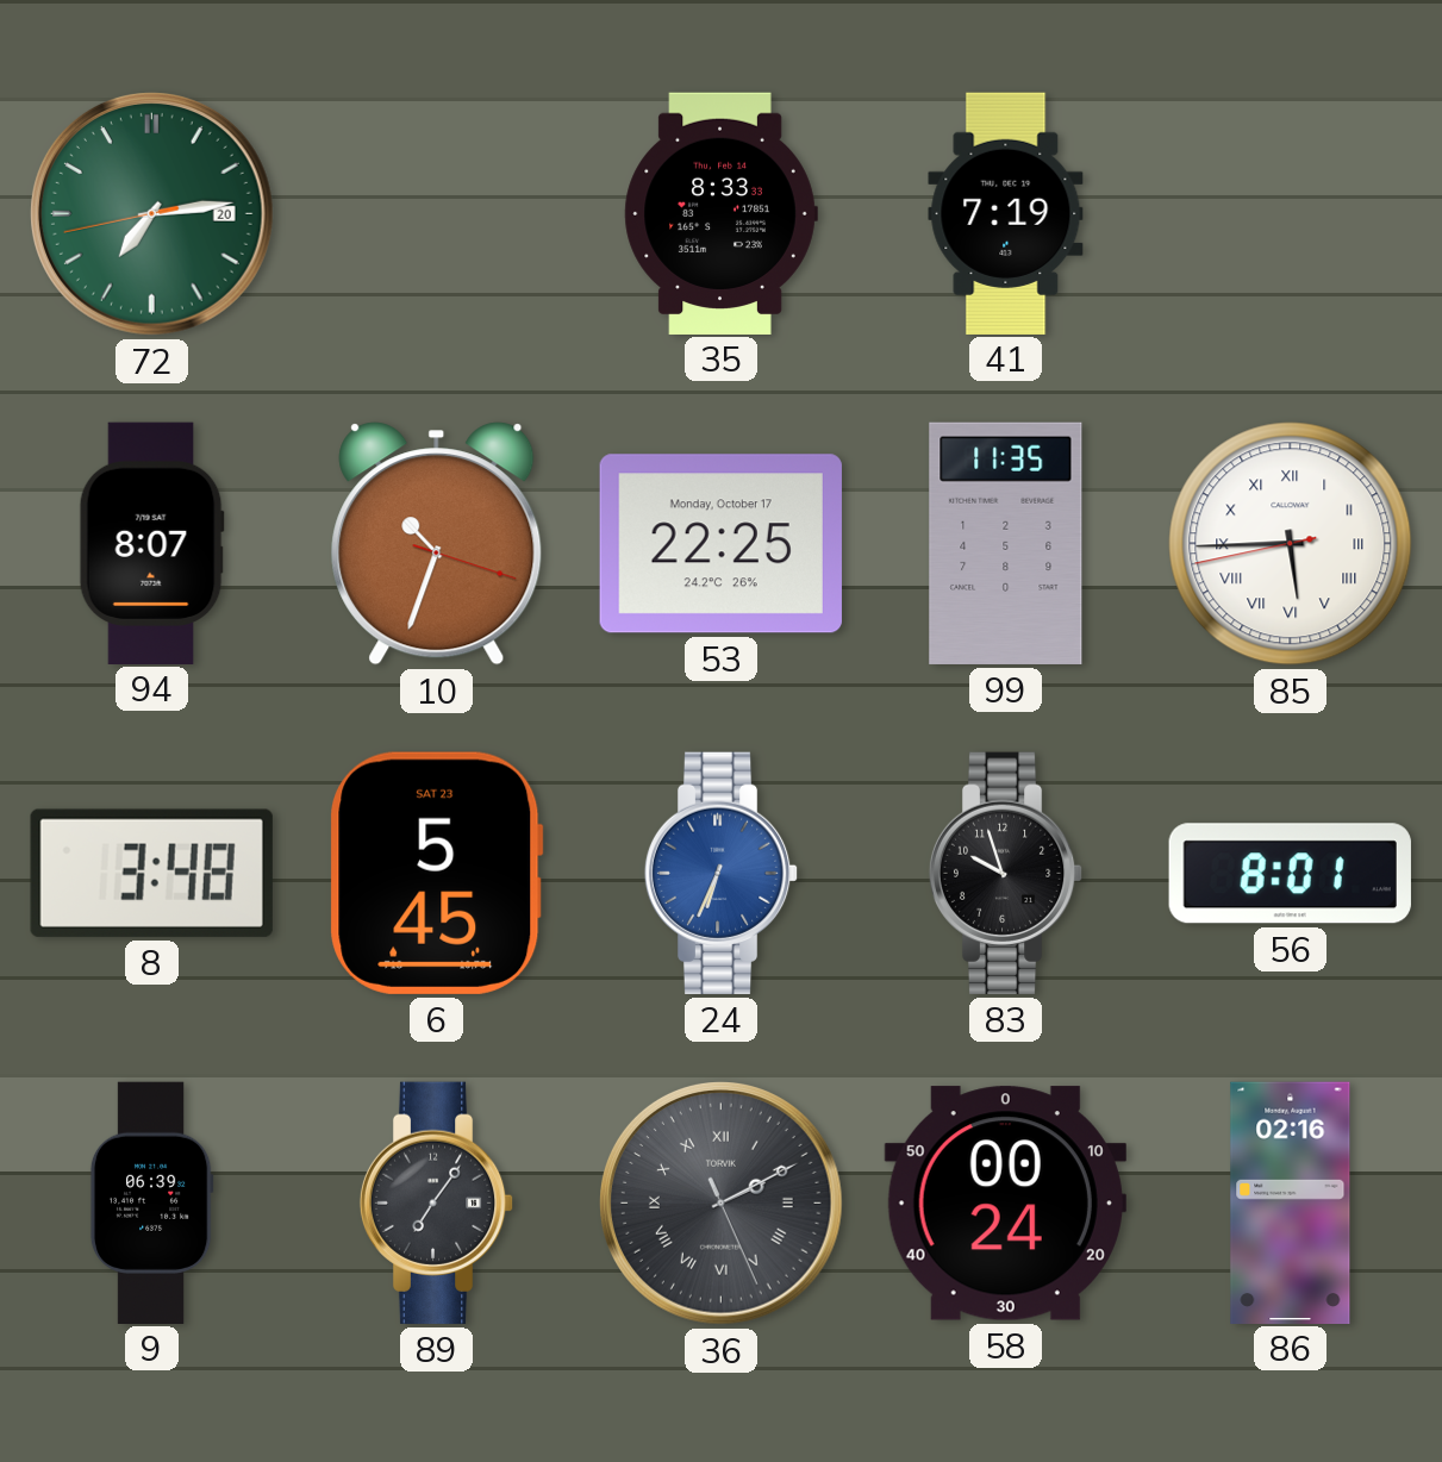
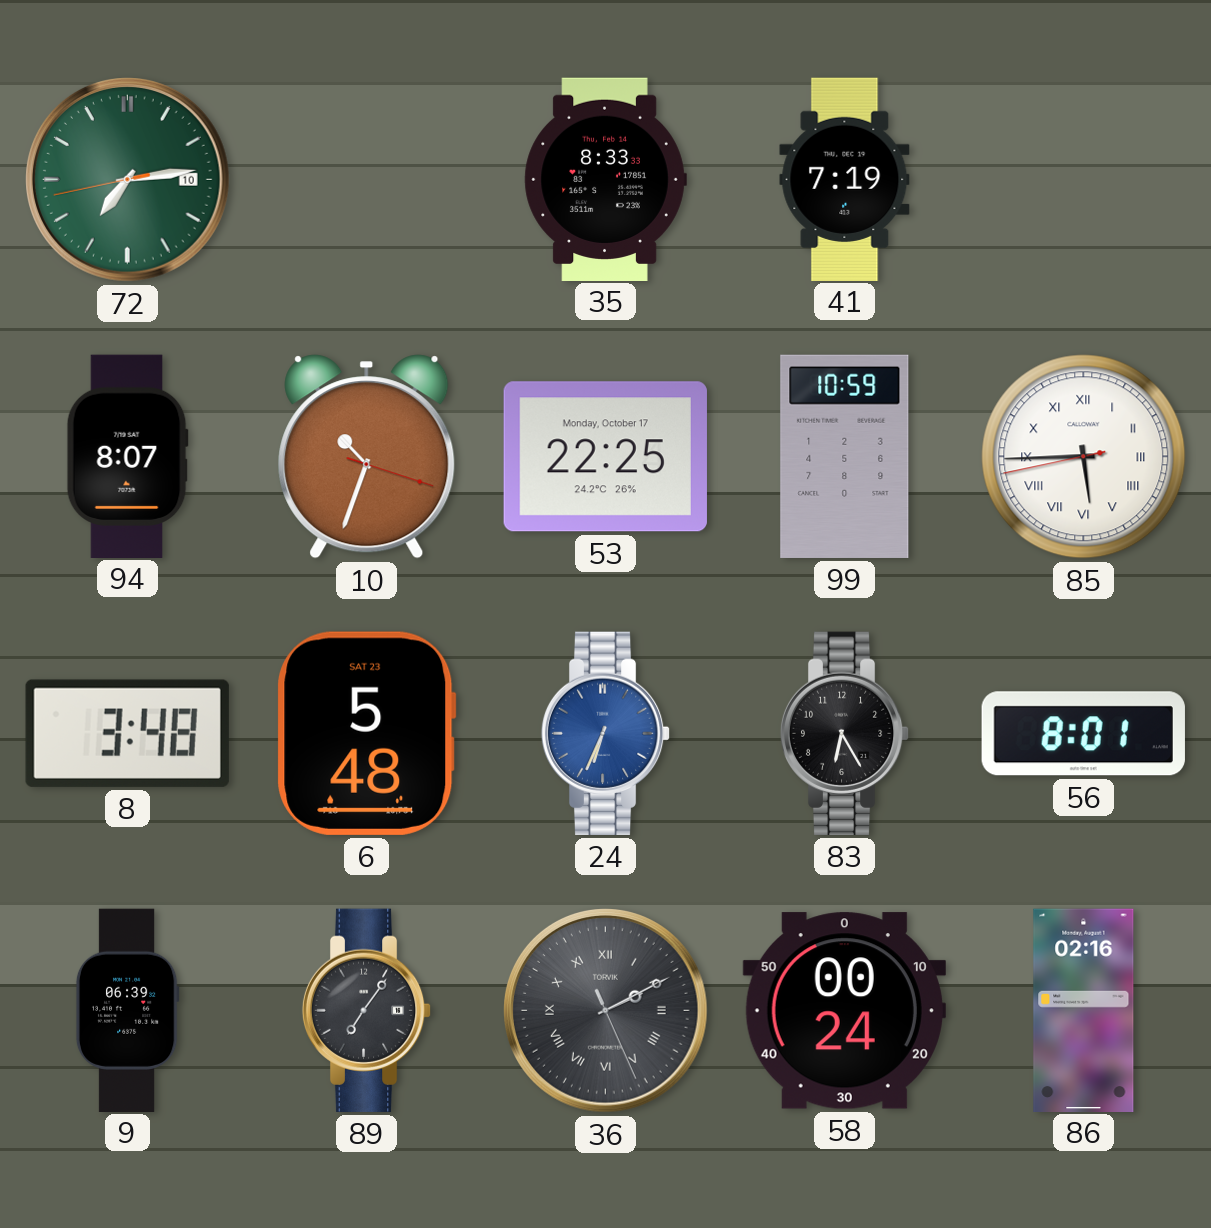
72 date: 20 -> 10
99: 11:35 -> 10:59
6: 5:45 -> 5:48
83: 9:57 -> 6:25
